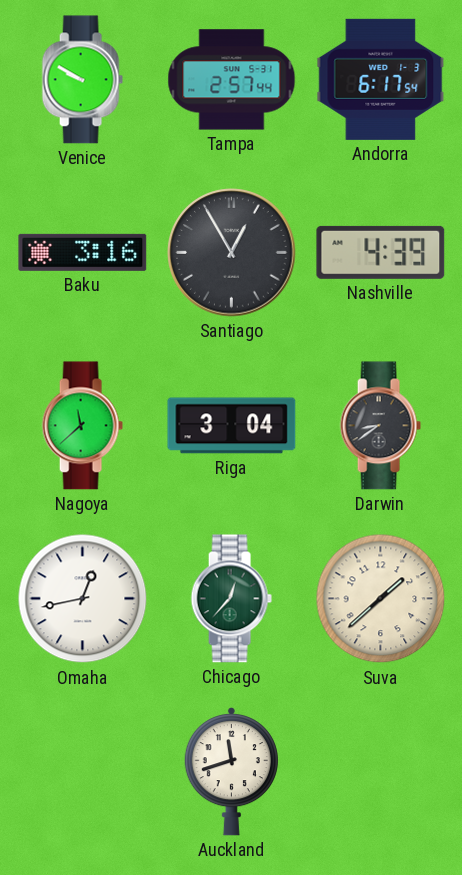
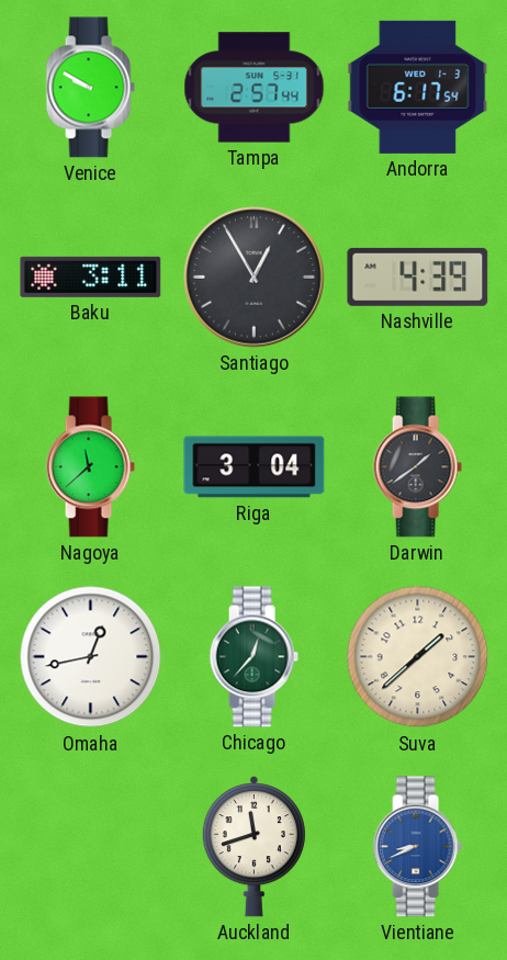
Baku: 3:16 -> 3:11
Darwin: 8:39 -> 1:39
Vientiane: none -> 8:41
